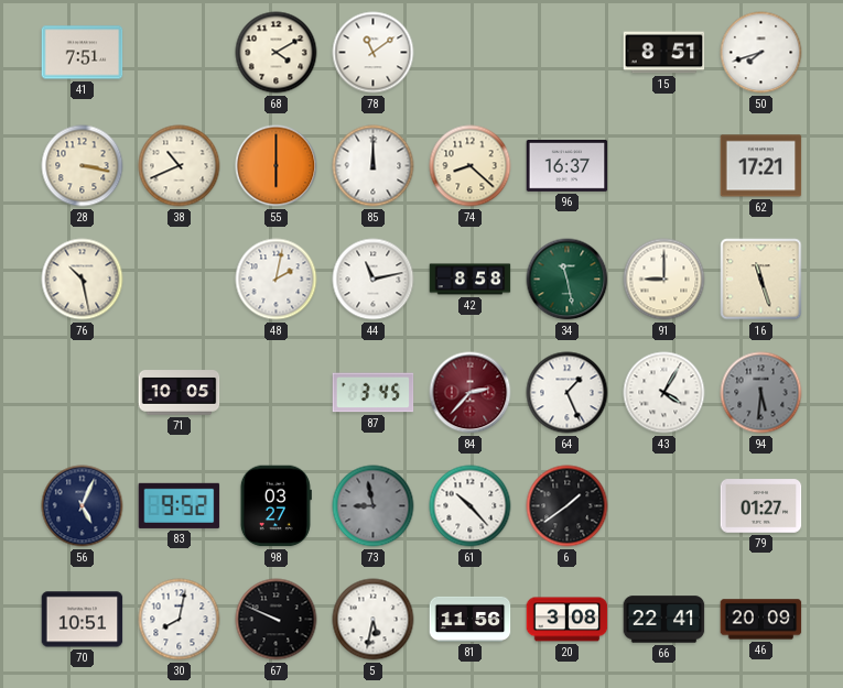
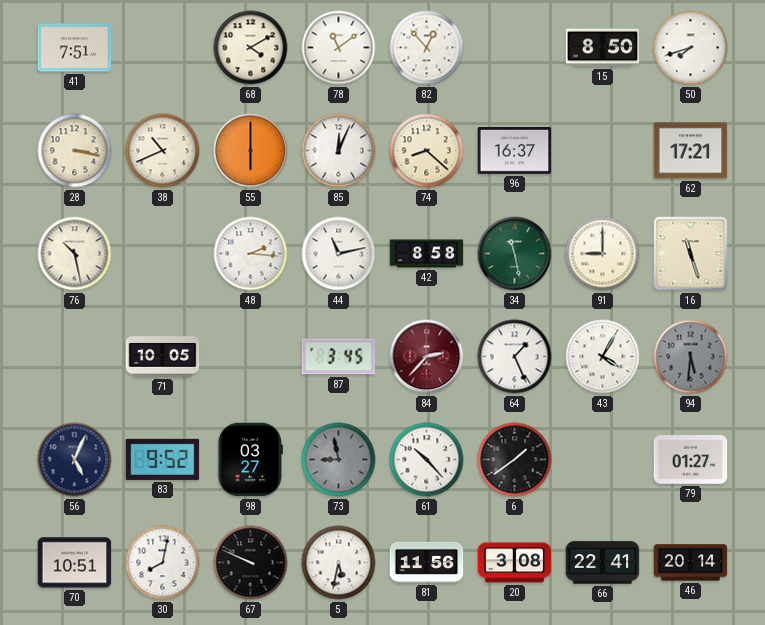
82: none -> 12:53
15: 8:51 -> 8:50
85: 12:00 -> 12:04
48: 2:02 -> 2:16
46: 20:09 -> 20:14
